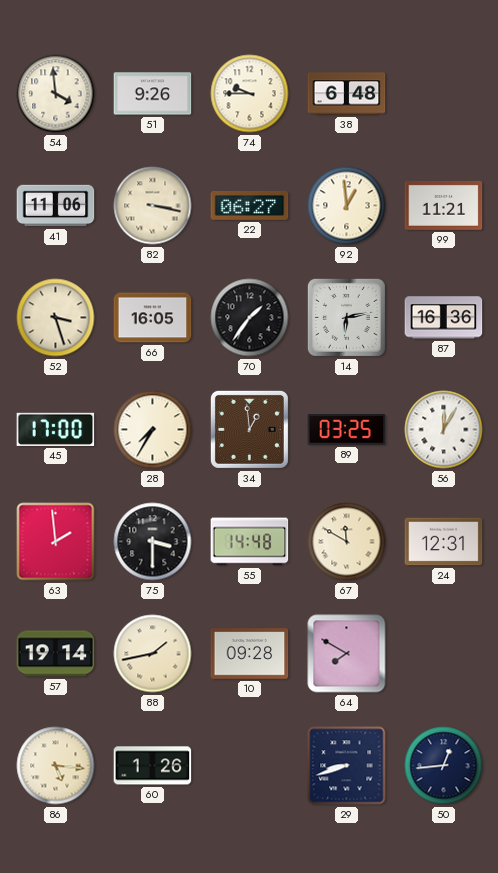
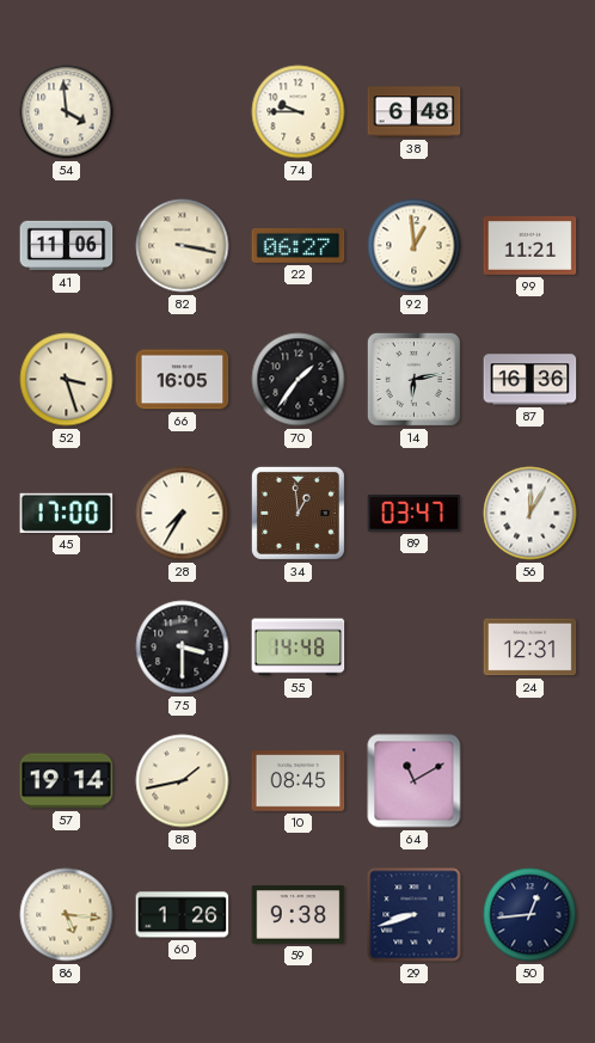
51: 9:26 -> none
89: 03:25 -> 03:47
63: 1:59 -> none
67: 11:50 -> none
10: 09:28 -> 08:45
64: 7:50 -> 11:10
59: none -> 9:38
